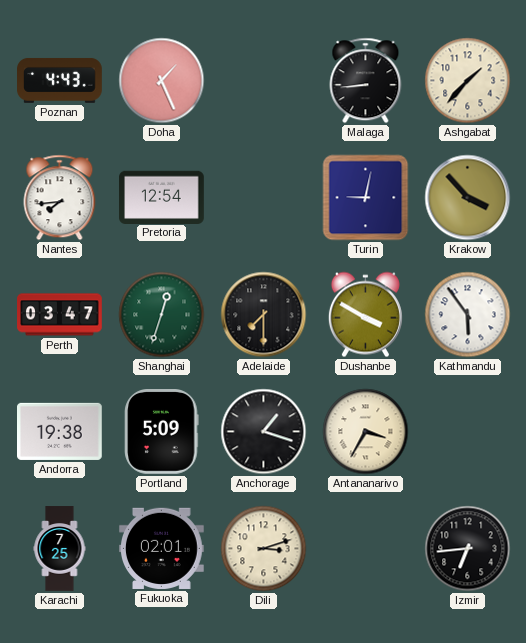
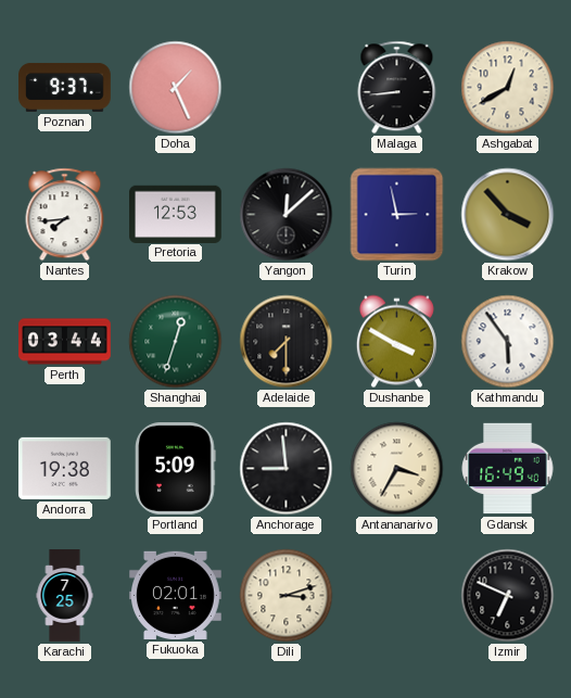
Poznan: 4:43 -> 9:37
Ashgabat: 1:37 -> 12:40
Pretoria: 12:54 -> 12:53
Yangon: none -> 12:08
Turin: 9:02 -> 2:58
Perth: 03:47 -> 03:44
Anchorage: 1:18 -> 8:59
Gdansk: none -> 16:49
Izmir: 6:44 -> 6:49
